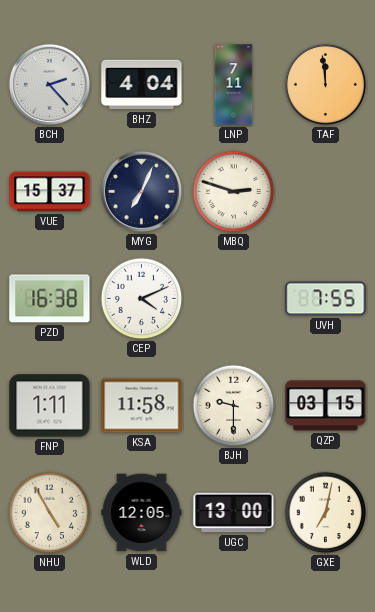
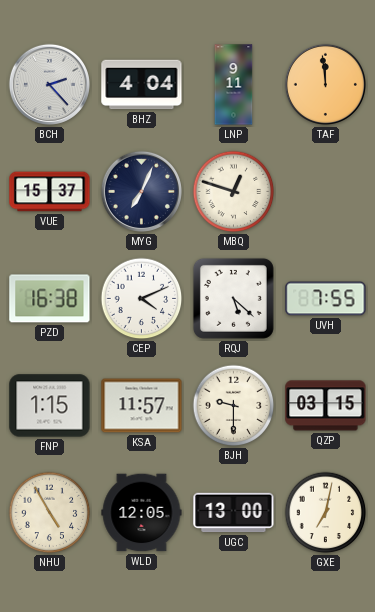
LNP: 7:11 -> 9:11
MBQ: 2:48 -> 12:48
RQJ: none -> 5:22
FNP: 1:11 -> 1:15
KSA: 11:58 -> 11:57
